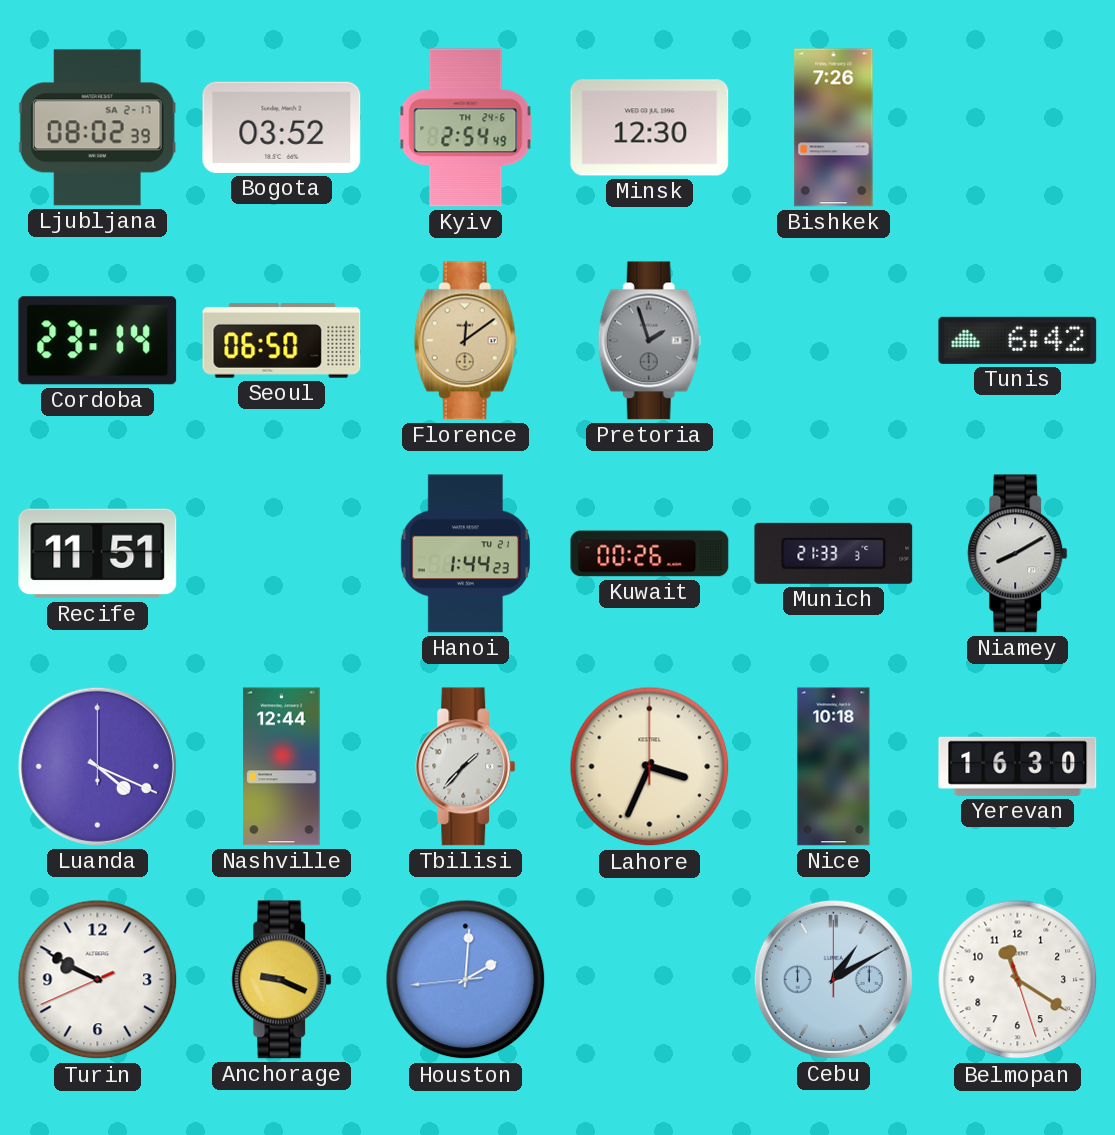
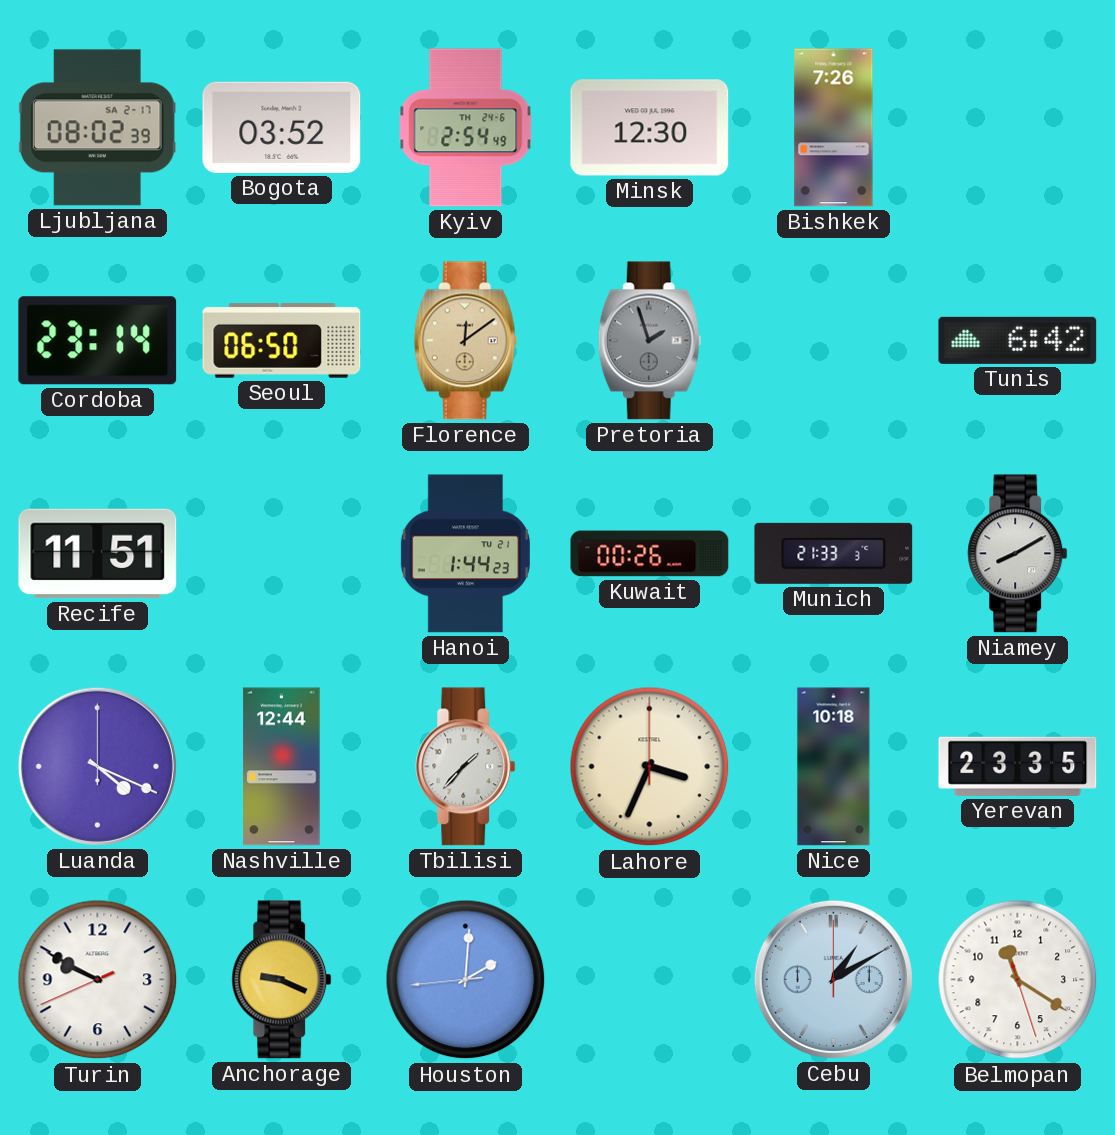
Yerevan: 16:30 -> 23:35
